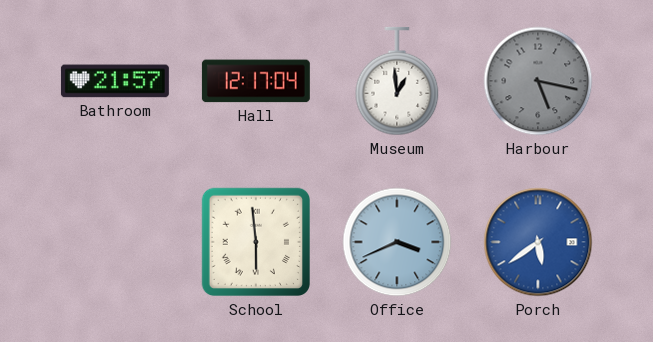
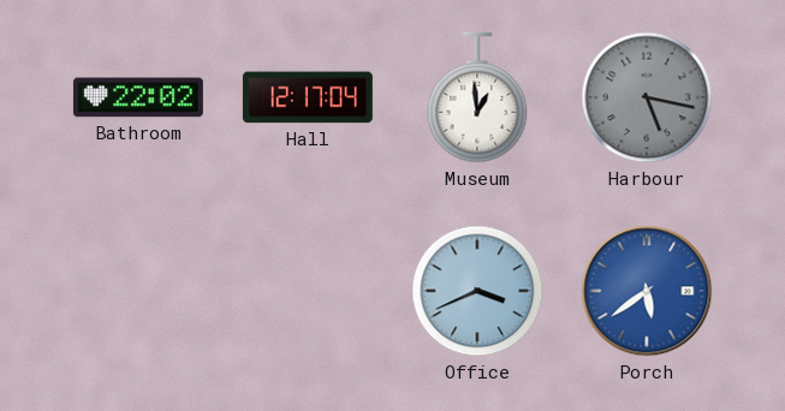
Bathroom: 21:57 -> 22:02
School: 5:59 -> none
